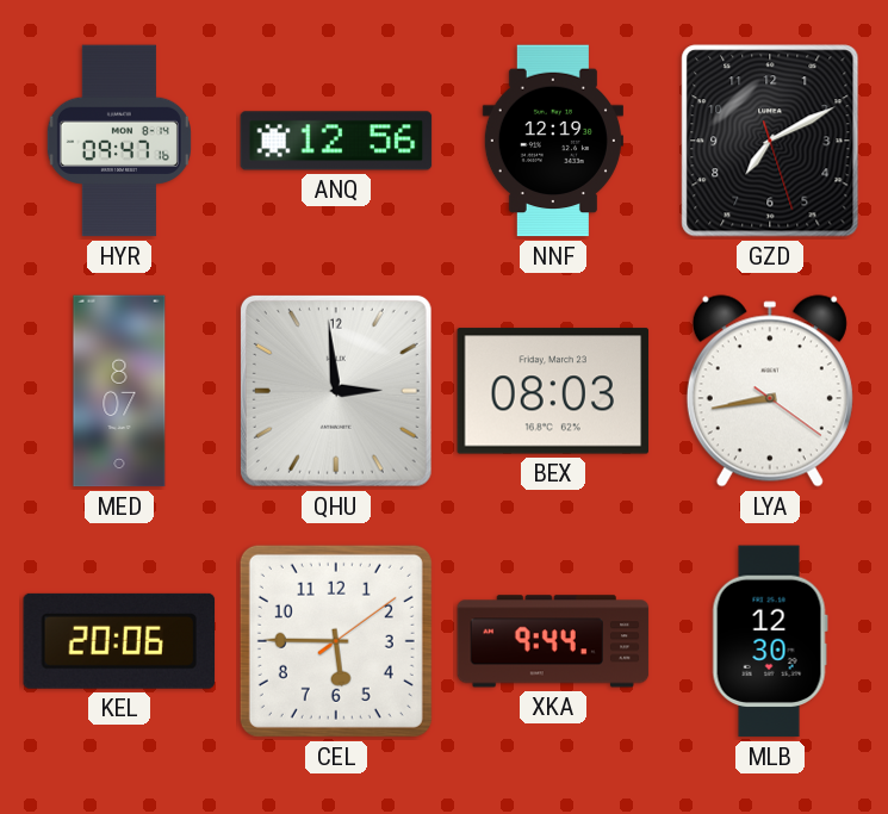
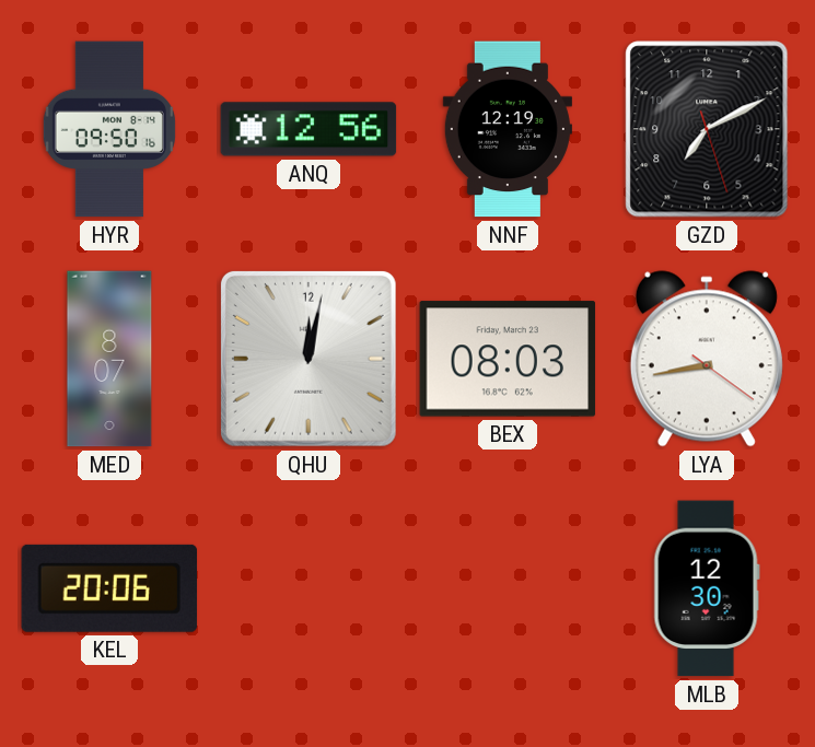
HYR: 09:47 -> 09:50
QHU: 2:59 -> 12:02
CEL: 5:45 -> none
XKA: 9:44 -> none
